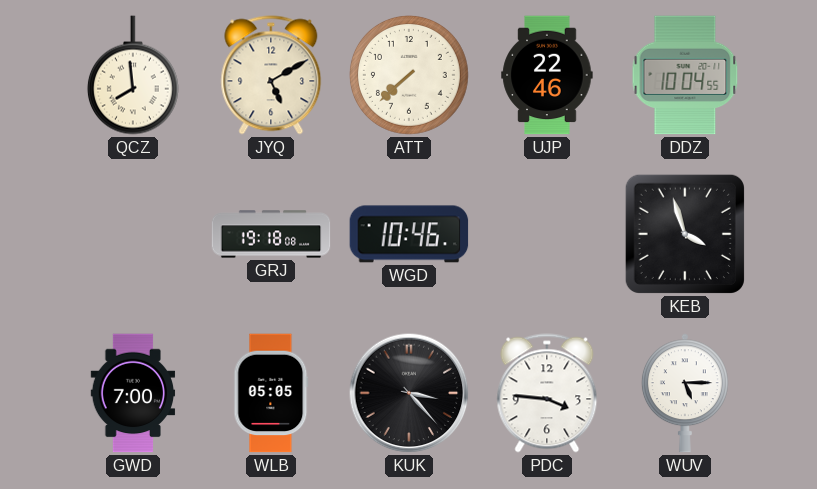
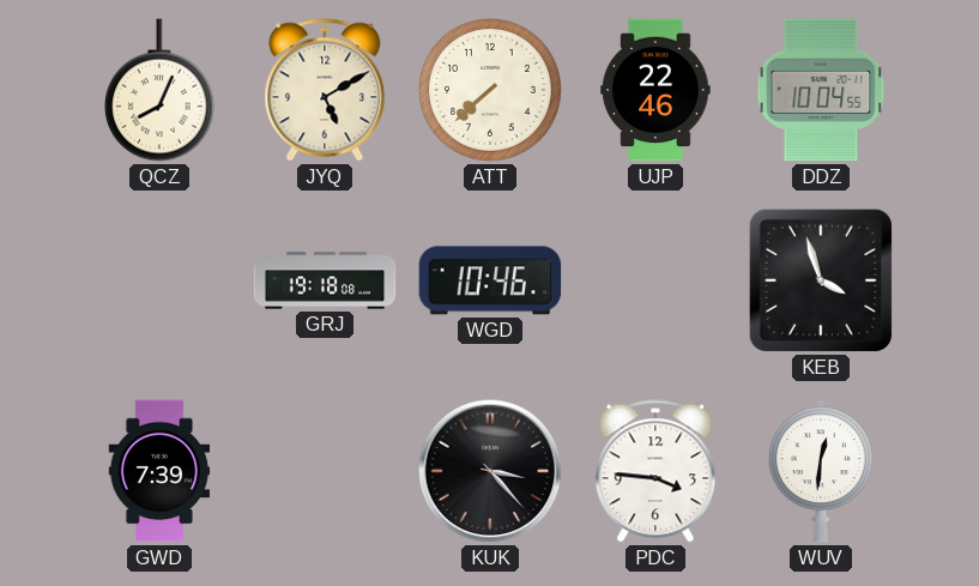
QCZ: 7:59 -> 8:04
GWD: 7:00 -> 7:39
WLB: 05:05 -> none
WUV: 5:15 -> 12:31
